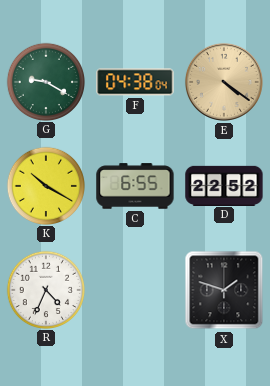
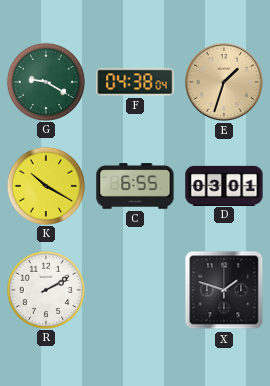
E: 4:21 -> 1:33
D: 22:52 -> 03:01
R: 4:34 -> 2:10
